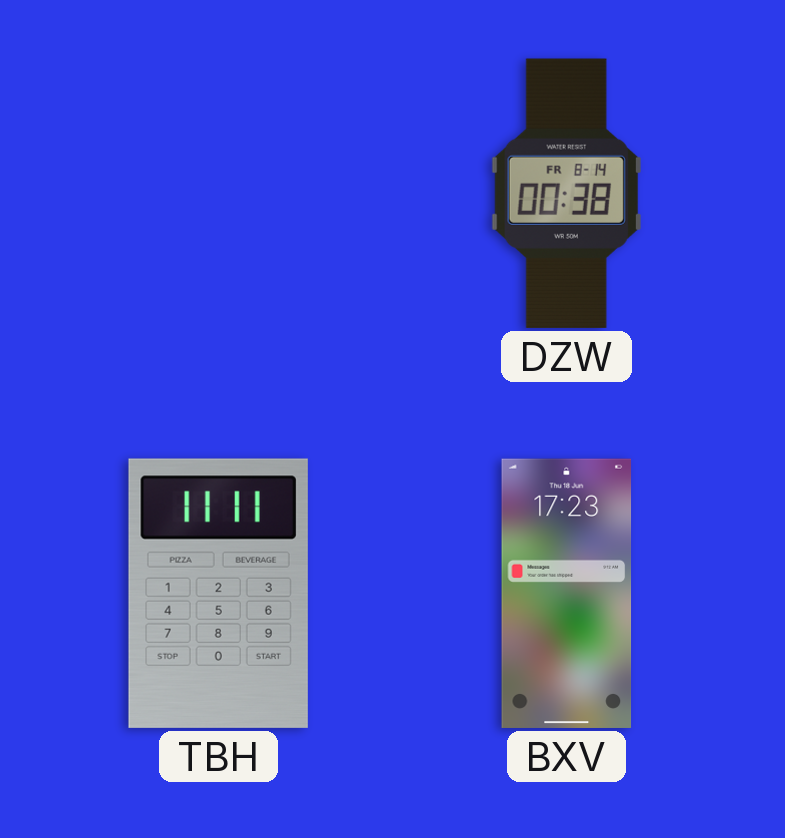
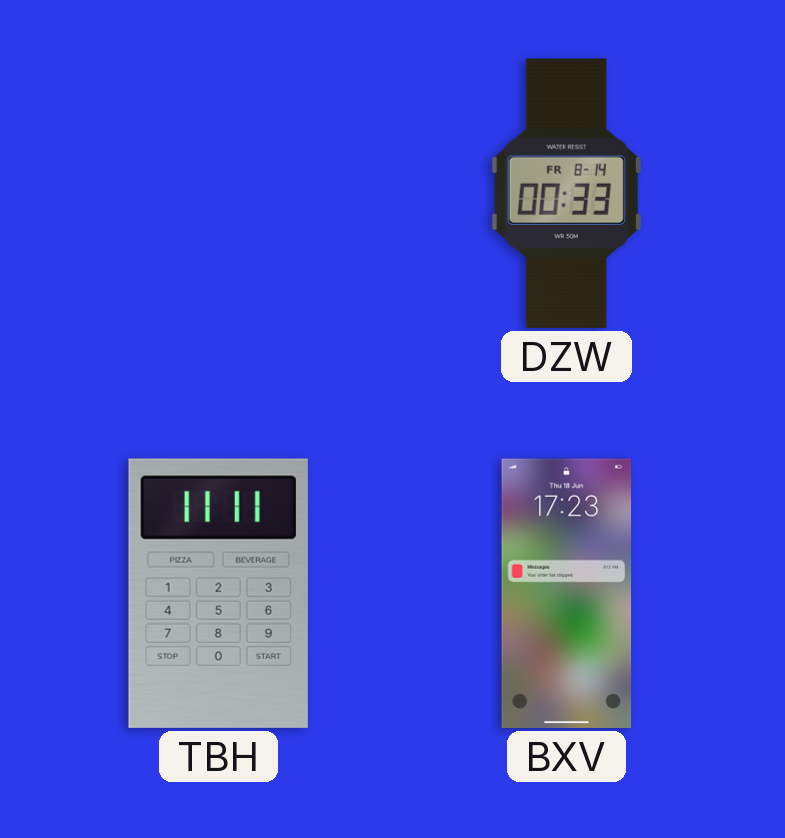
DZW: 00:38 -> 00:33
